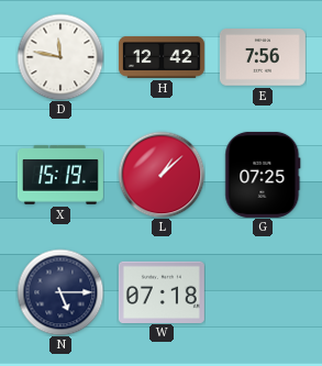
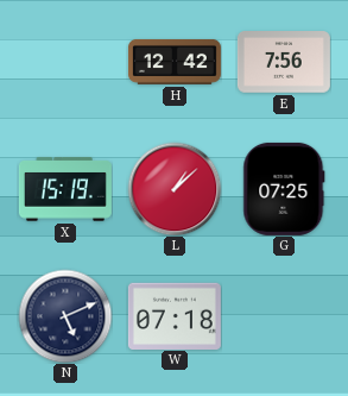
D: 11:47 -> none
N: 5:15 -> 5:11
